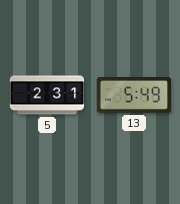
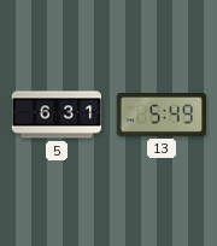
5: 2:31 -> 6:31
